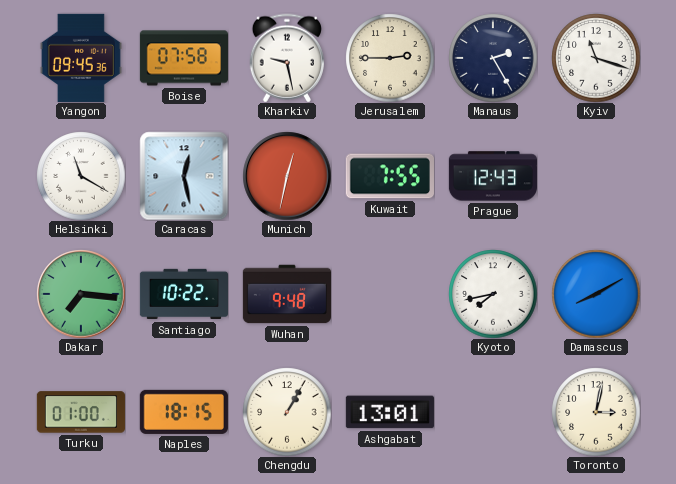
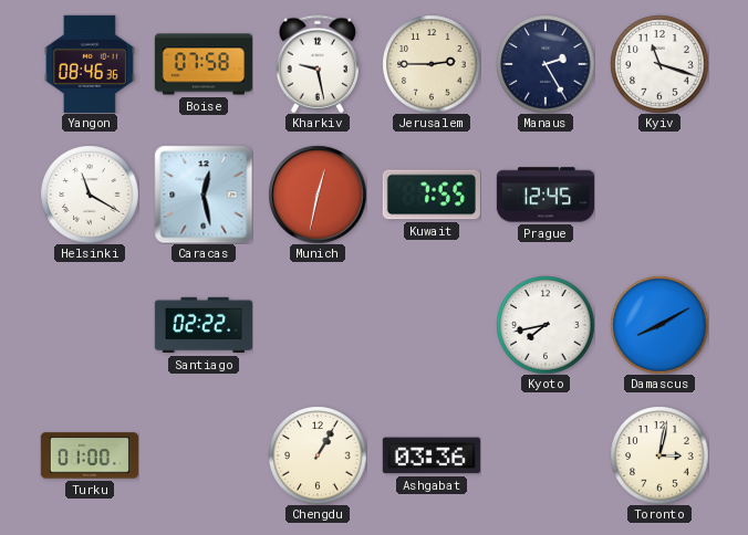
Yangon: 09:45 -> 08:46
Prague: 12:43 -> 12:45
Dakar: 7:16 -> none
Santiago: 10:22 -> 02:22
Wuhan: 9:48 -> none
Naples: 18:15 -> none
Ashgabat: 13:01 -> 03:36
